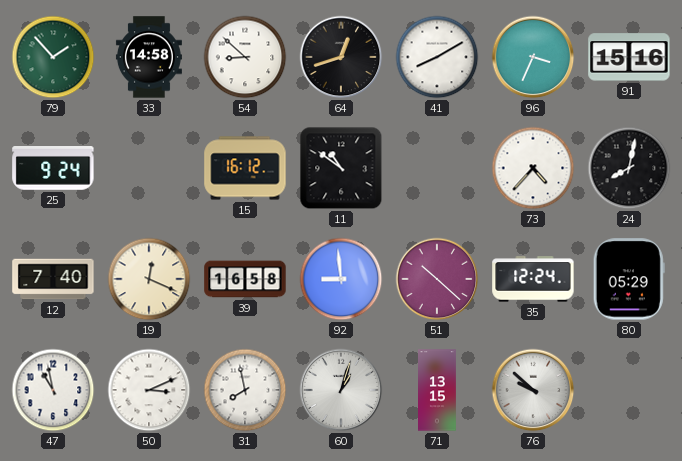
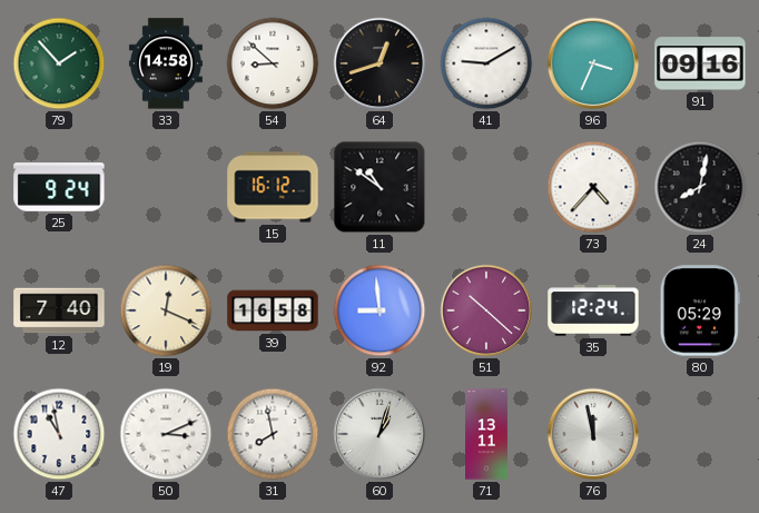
41: 8:10 -> 9:10
91: 15:16 -> 09:16
71: 13:15 -> 13:11
76: 9:52 -> 11:58
